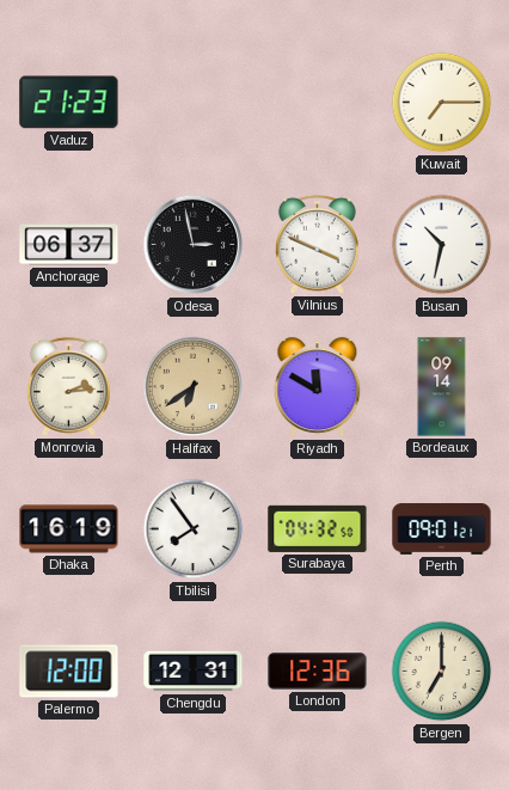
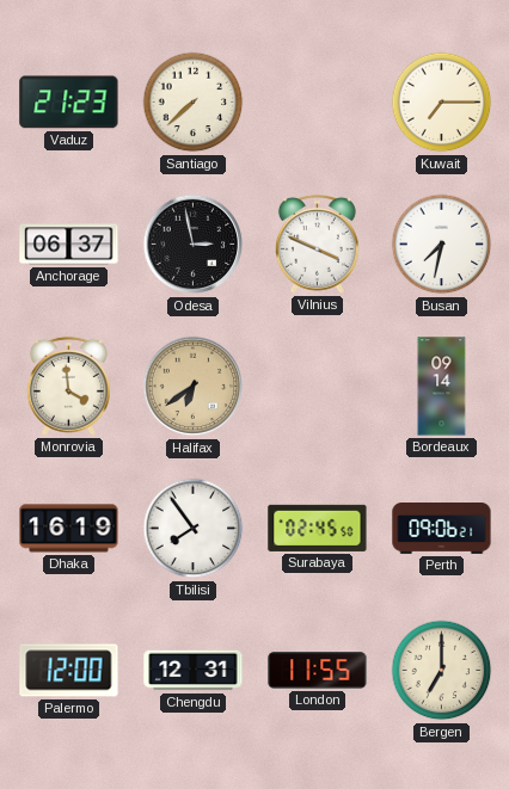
Santiago: none -> 7:38
Busan: 10:32 -> 7:32
Monrovia: 2:14 -> 3:59
Riyadh: 11:50 -> none
Surabaya: 04:32 -> 02:45
Perth: 09:01 -> 09:06
London: 12:36 -> 11:55
